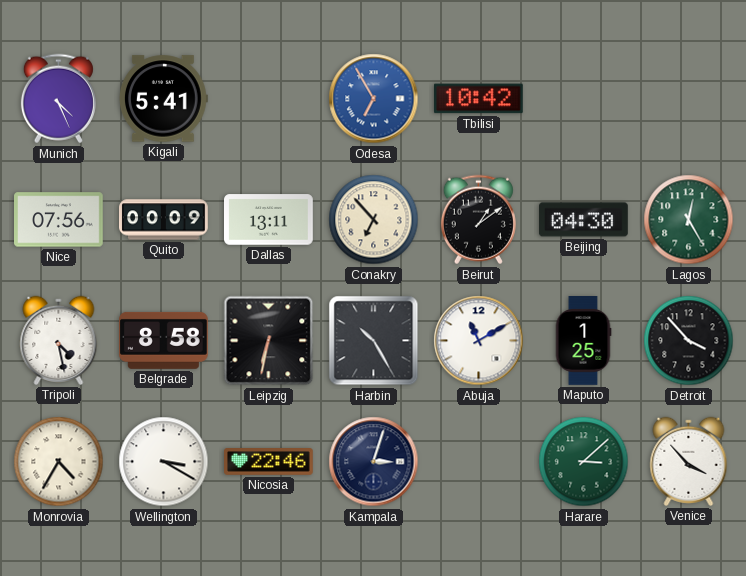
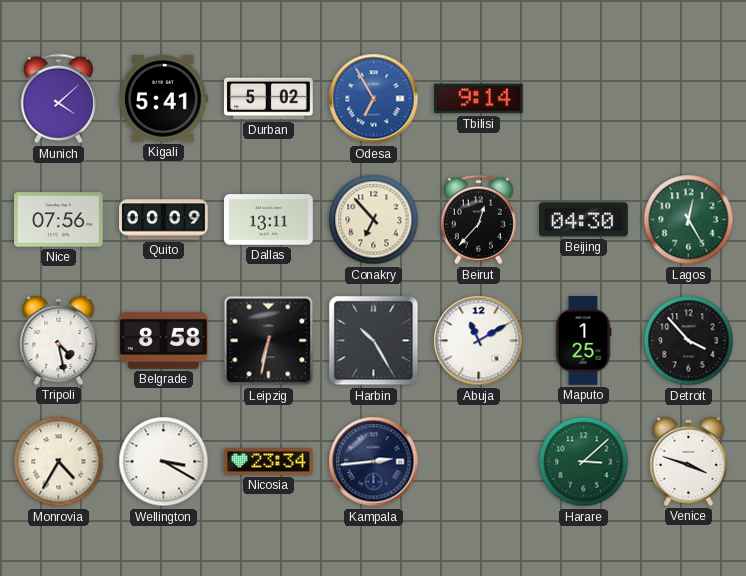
Munich: 4:26 -> 4:08
Durban: none -> 5:02
Tbilisi: 10:42 -> 9:14
Beirut: 1:09 -> 12:37
Nicosia: 22:46 -> 23:34
Kampala: 3:03 -> 2:44
Venice: 3:53 -> 3:48
